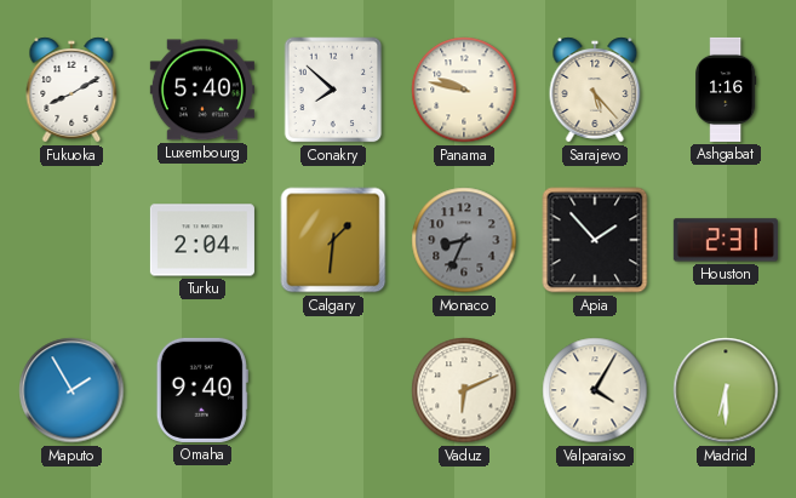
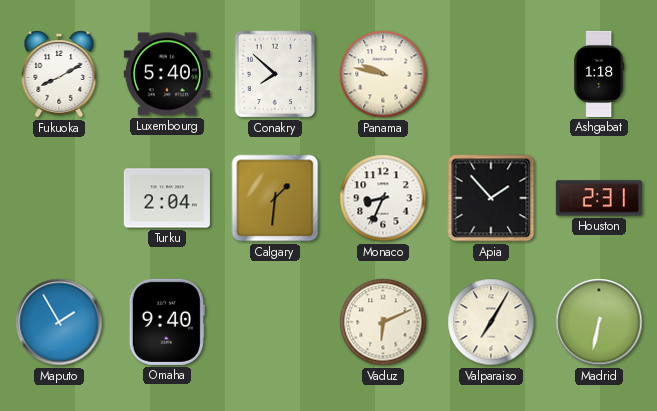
Sarajevo: 5:23 -> none
Ashgabat: 1:16 -> 1:18
Monaco dial: grey -> white
Valparaiso: 4:05 -> 7:05
Madrid: 6:30 -> 6:32
